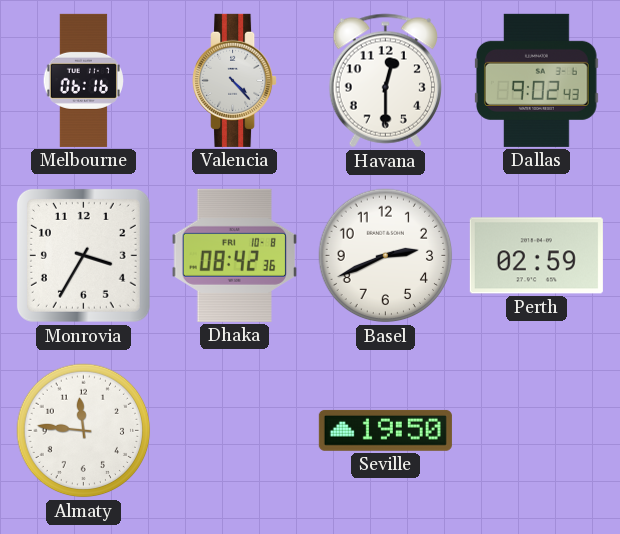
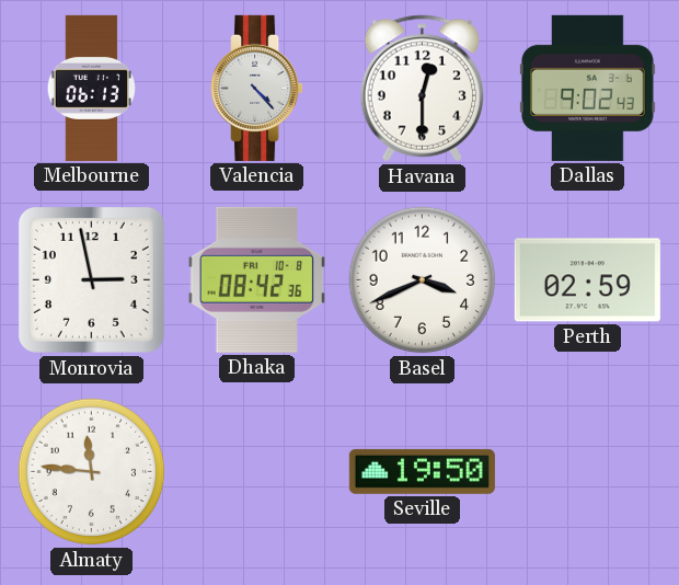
Melbourne: 06:16 -> 06:13
Monrovia: 3:35 -> 2:58
Basel: 2:41 -> 3:41
